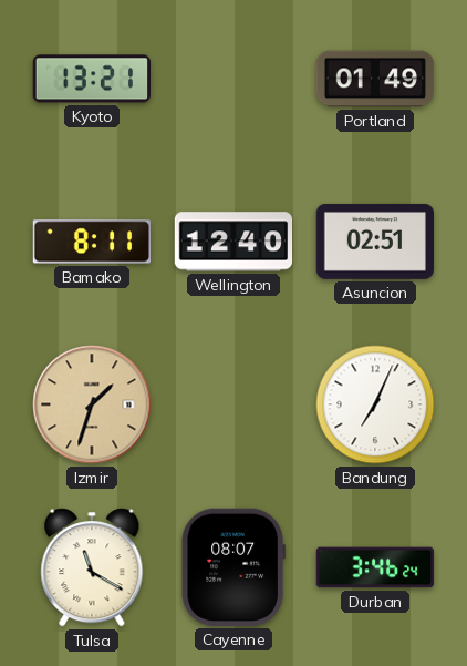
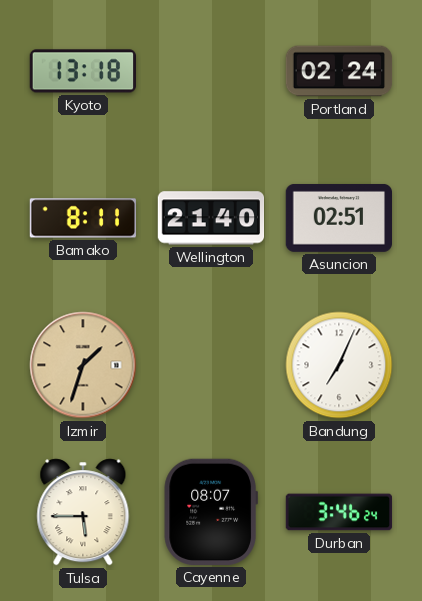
Kyoto: 13:21 -> 13:18
Portland: 01:49 -> 02:24
Wellington: 12:40 -> 21:40
Tulsa: 11:20 -> 5:45
